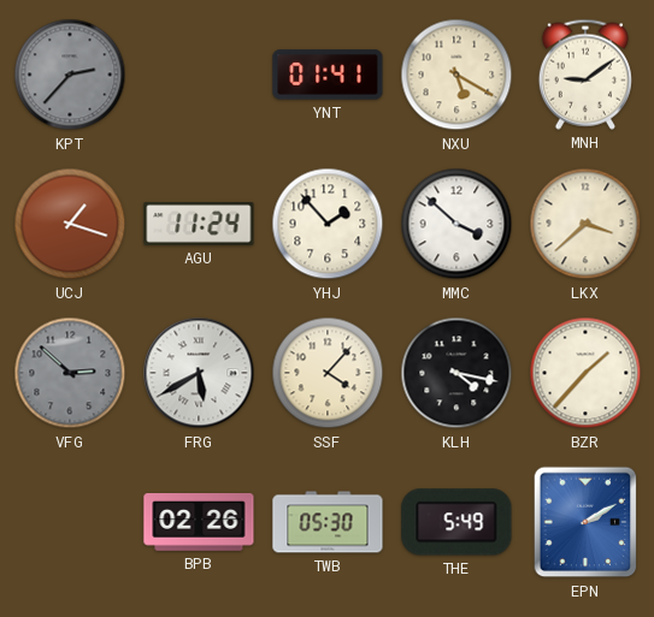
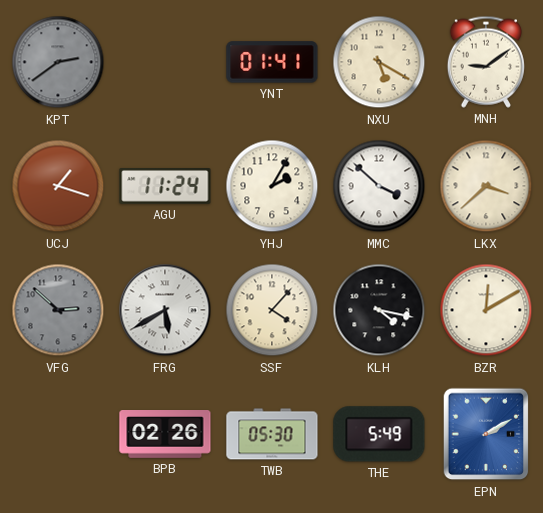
KPT: 2:37 -> 2:39
YHJ: 1:53 -> 2:05
BZR: 1:37 -> 12:10
